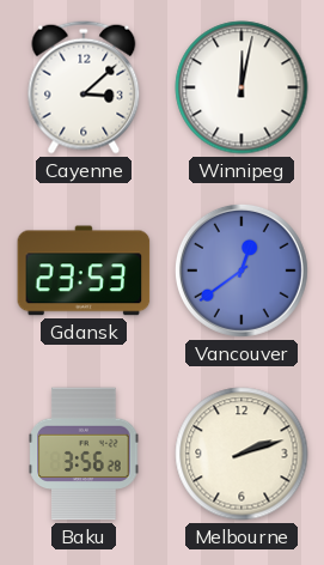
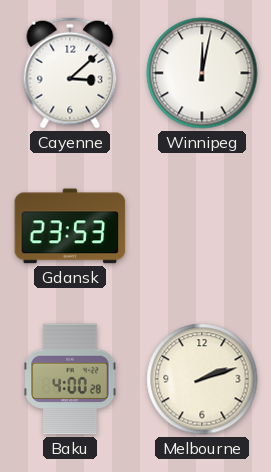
Vancouver: 12:39 -> none
Baku: 3:56 -> 4:00
